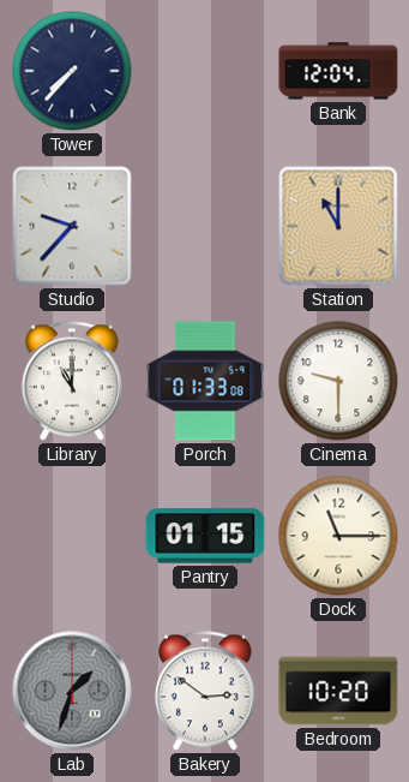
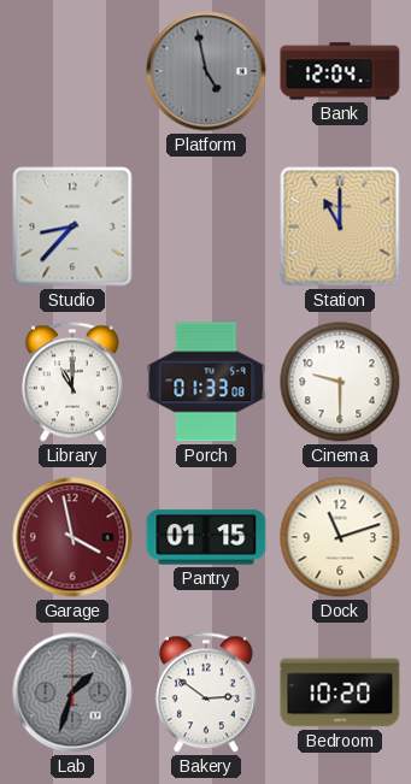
Tower: 7:37 -> none
Platform: none -> 4:58
Studio: 9:37 -> 8:37
Garage: none -> 3:58
Dock: 11:15 -> 11:12
